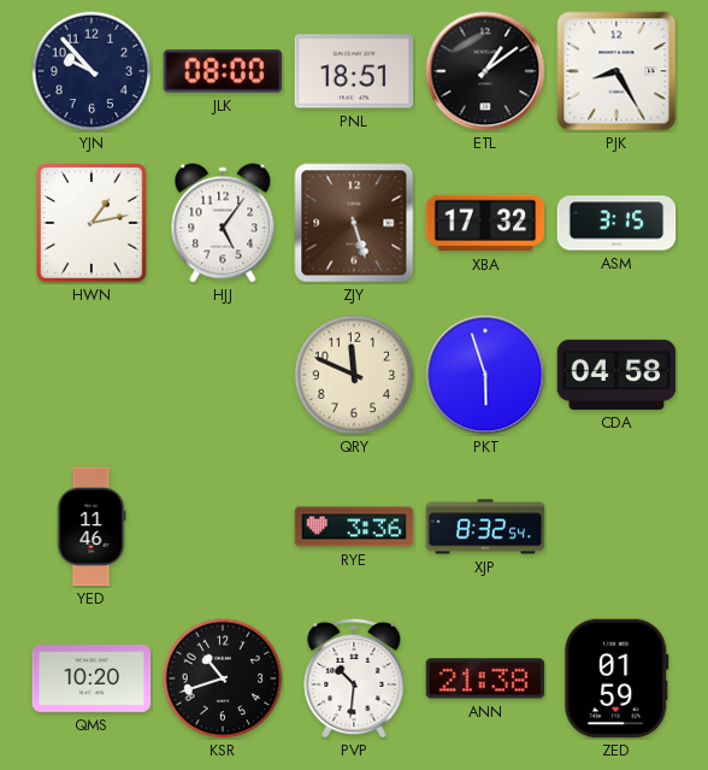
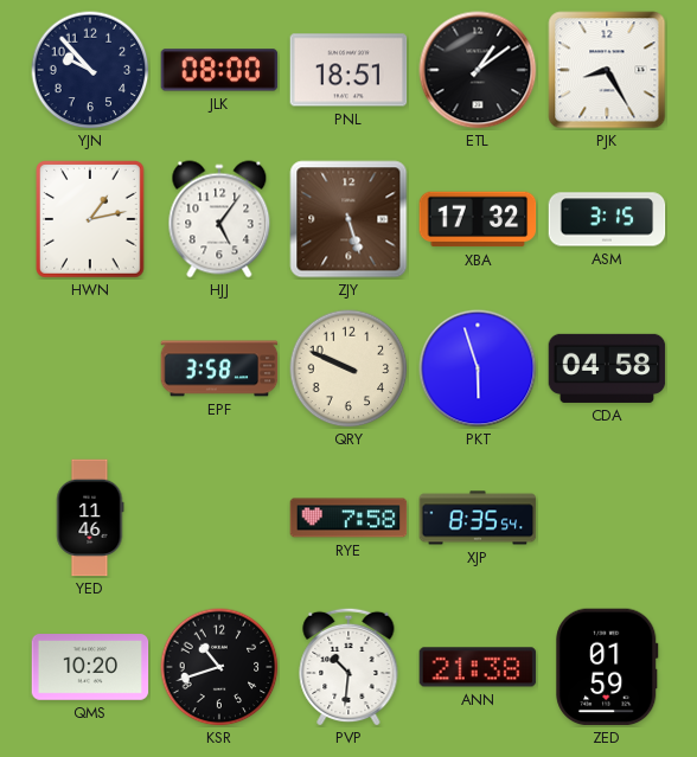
EPF: none -> 3:58
QRY: 11:49 -> 9:49
RYE: 3:36 -> 7:58
XJP: 8:32 -> 8:35
